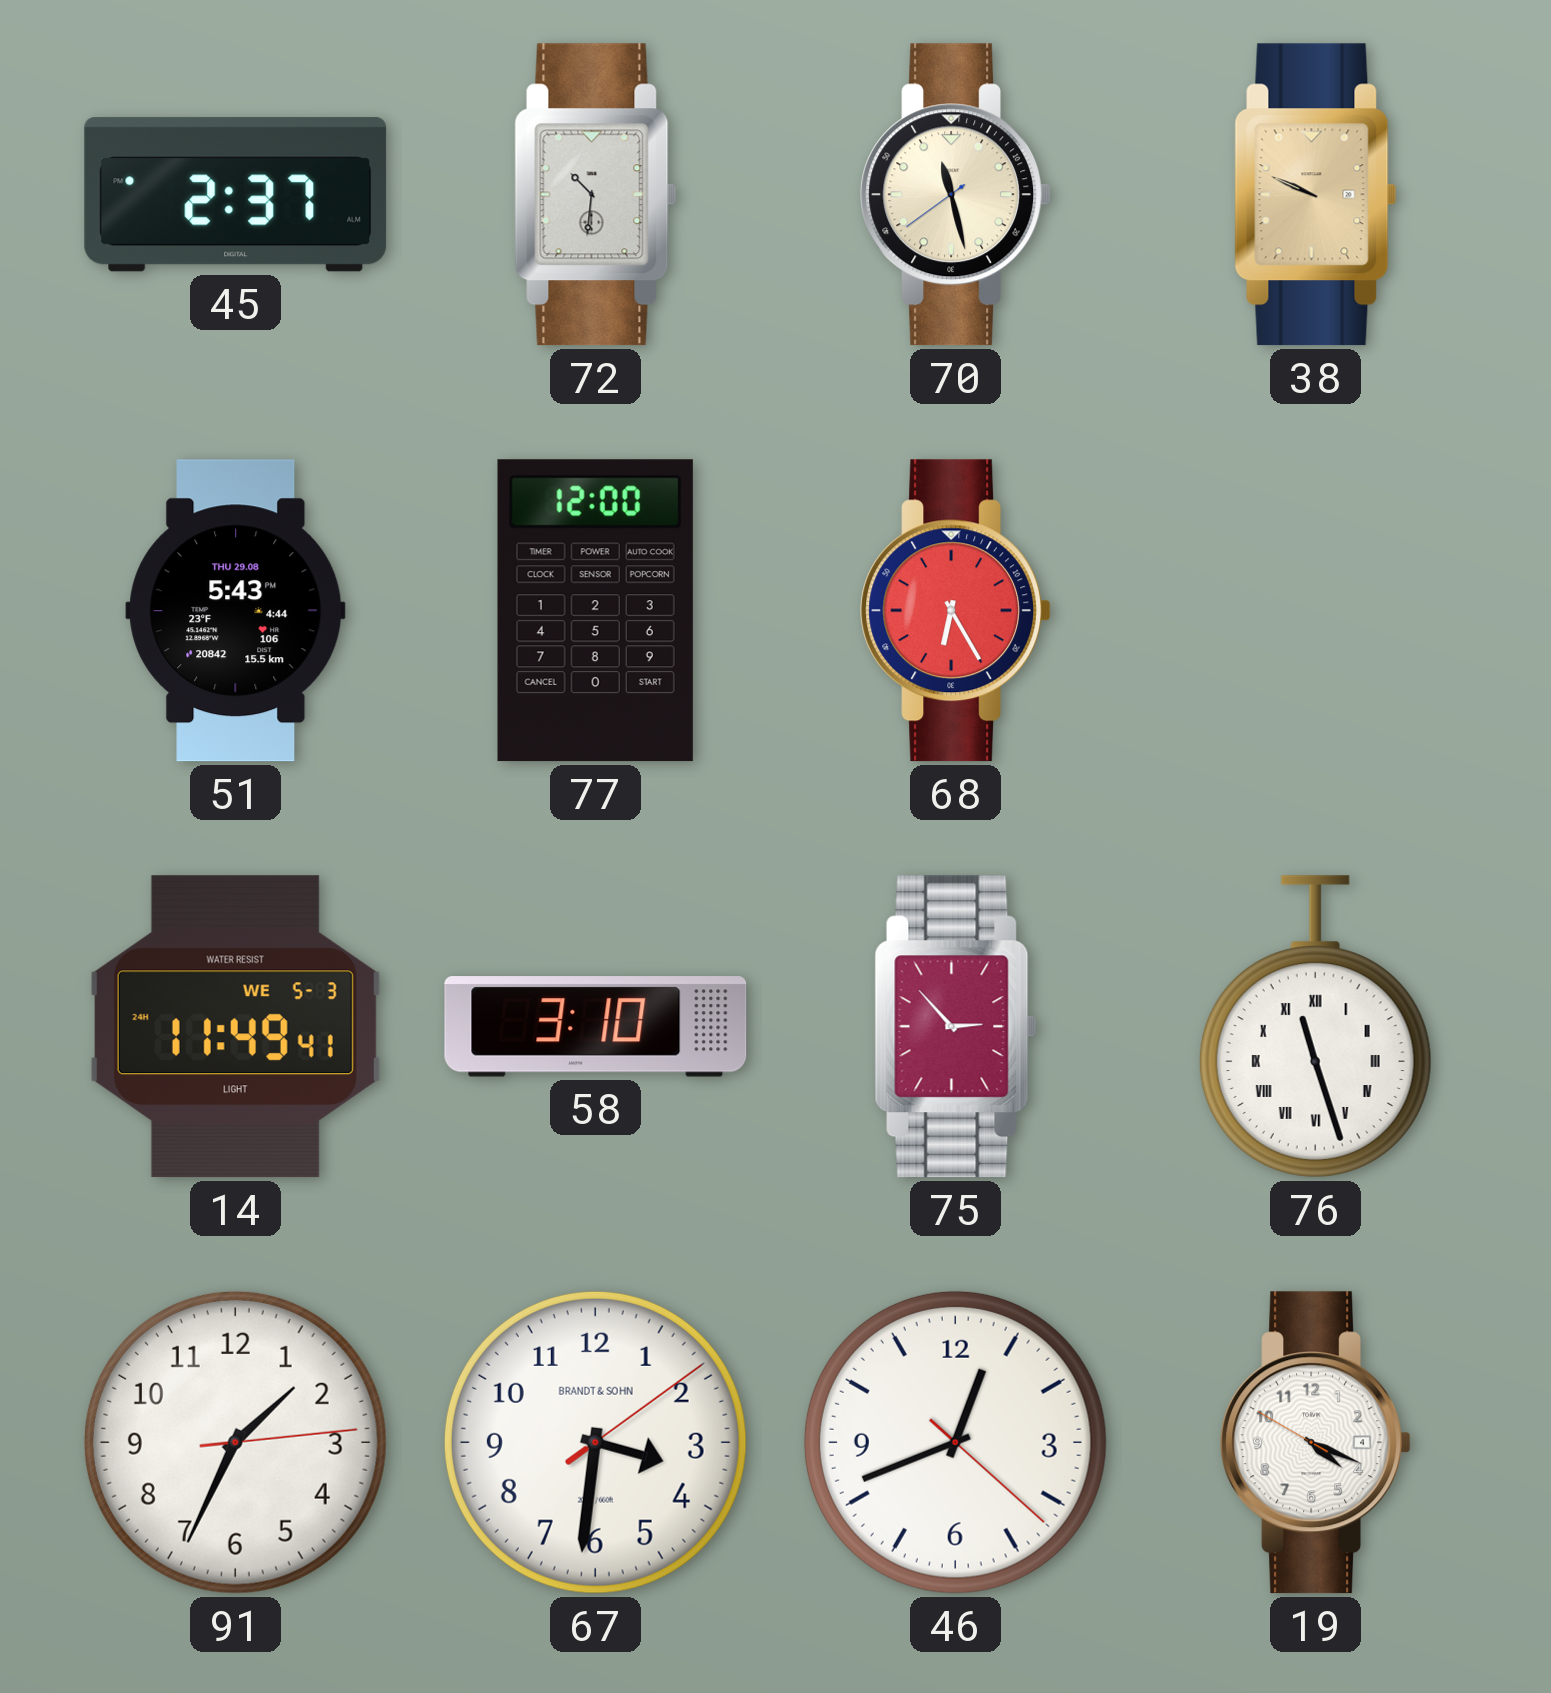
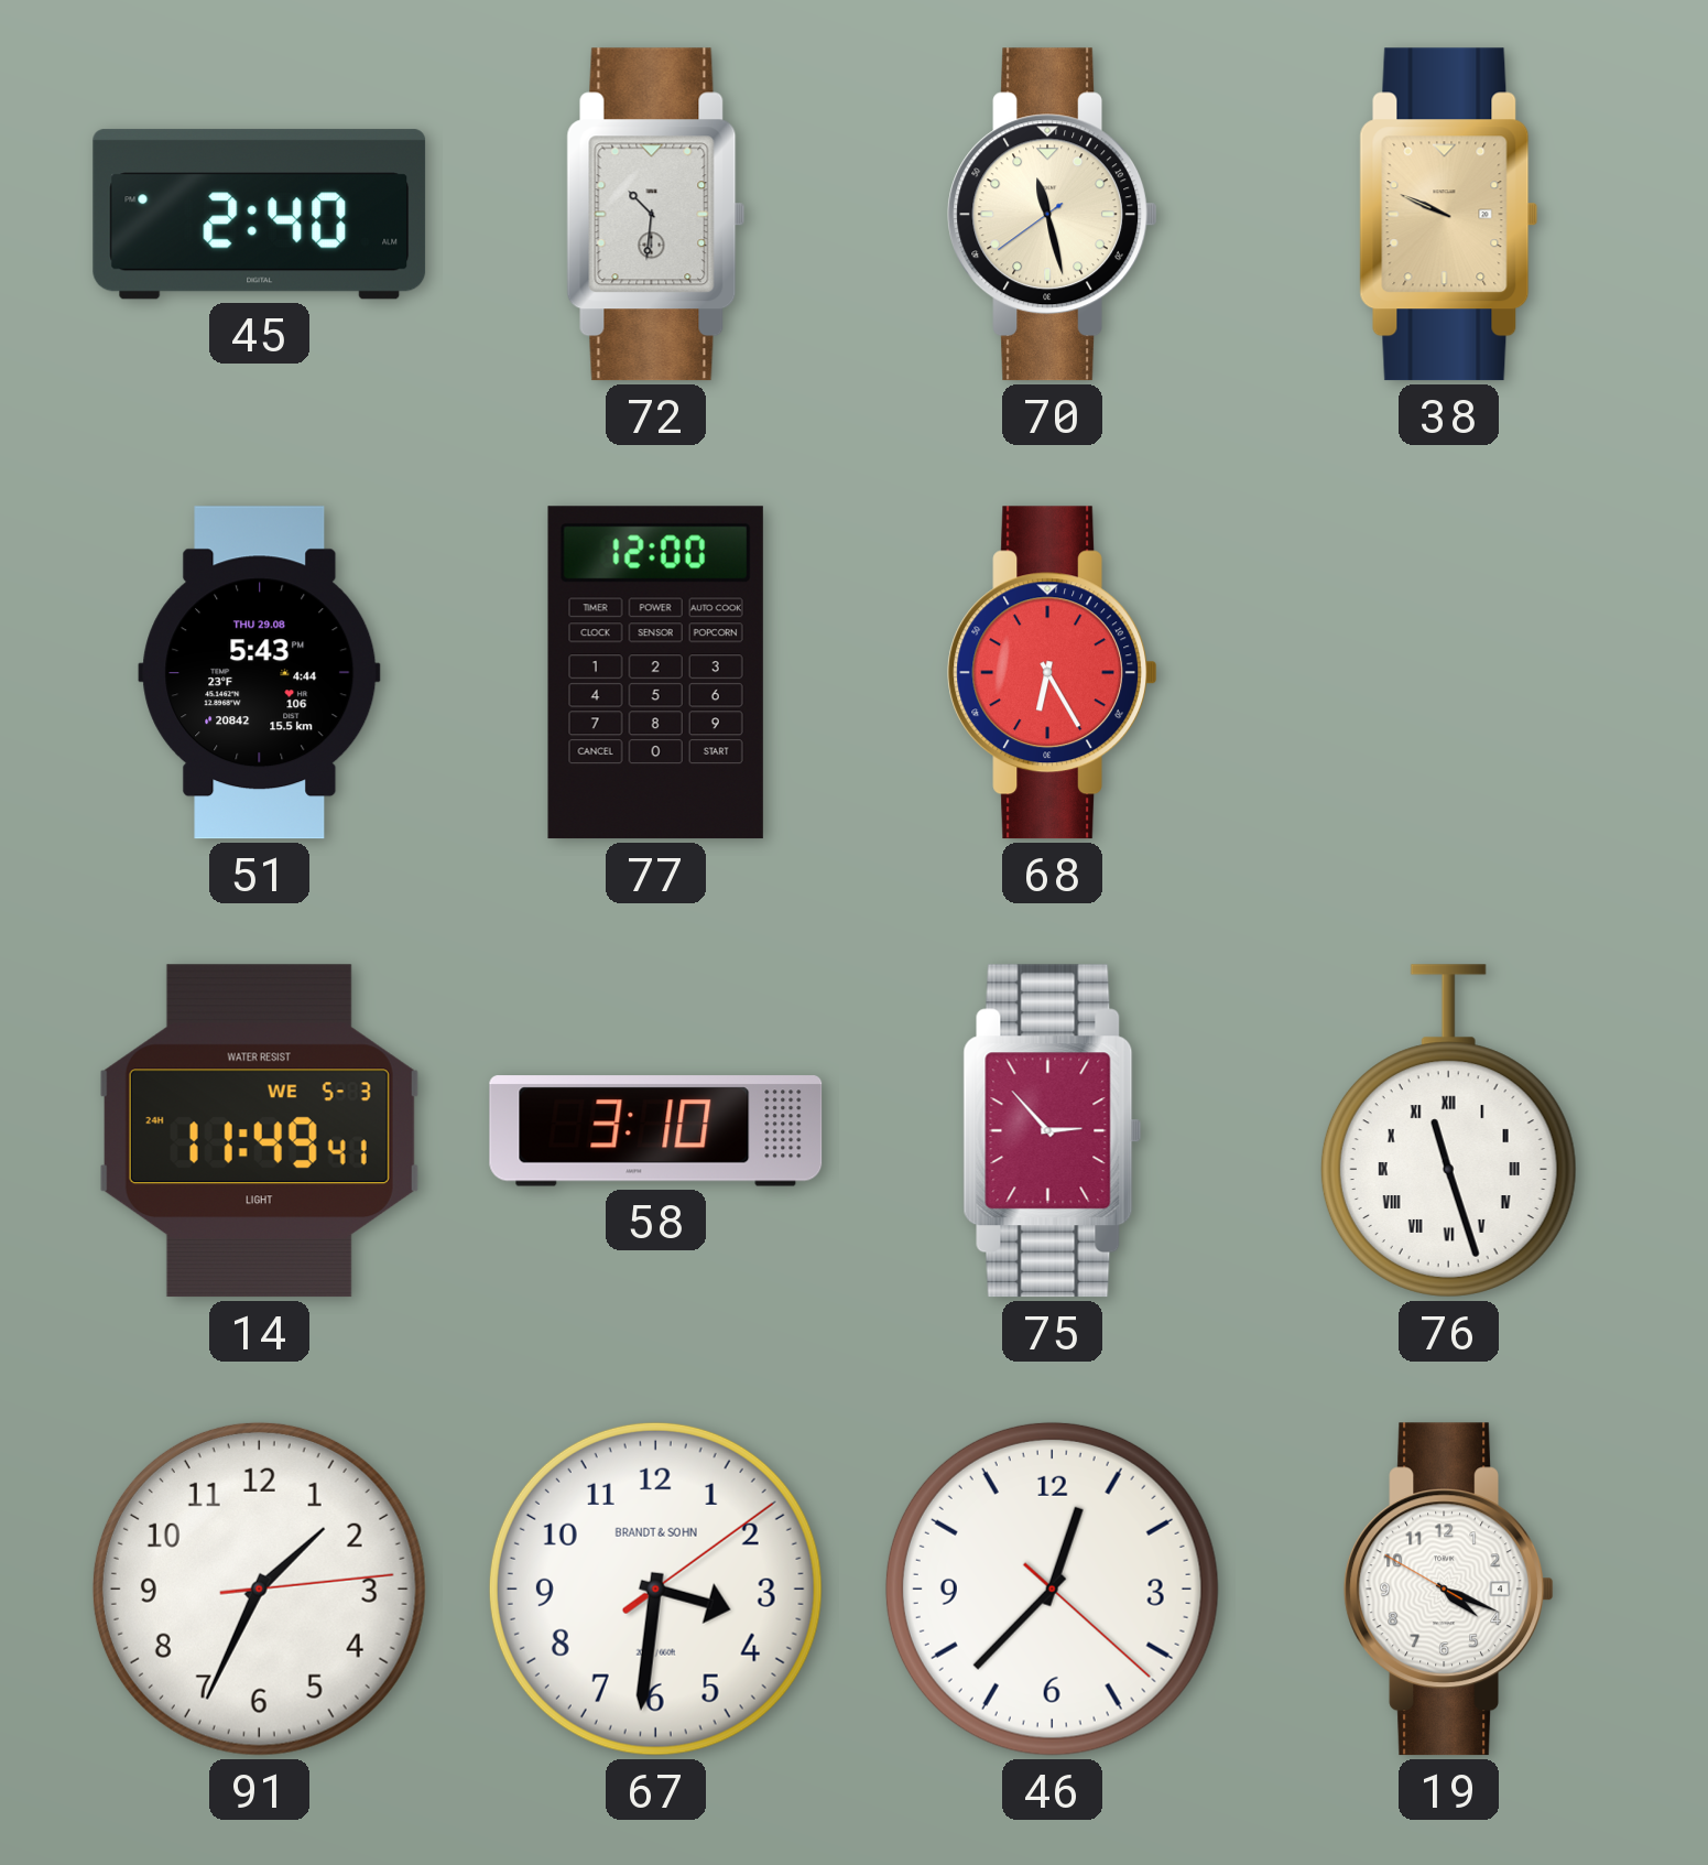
45: 2:37 -> 2:40
46: 12:41 -> 12:37
